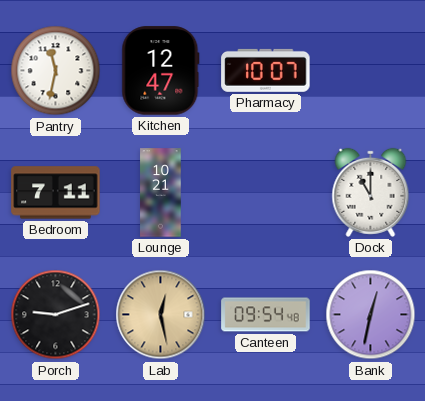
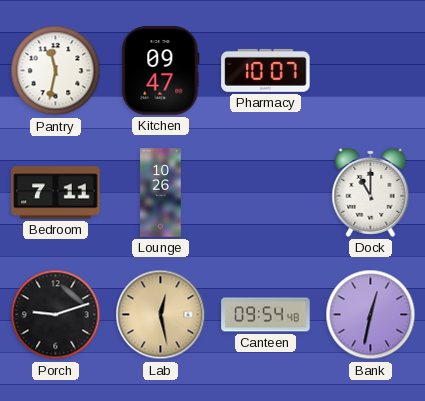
Kitchen: 12:47 -> 09:47
Lounge: 10:21 -> 10:26
